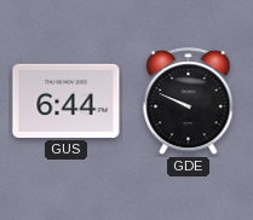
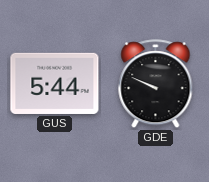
GUS: 6:44 -> 5:44
